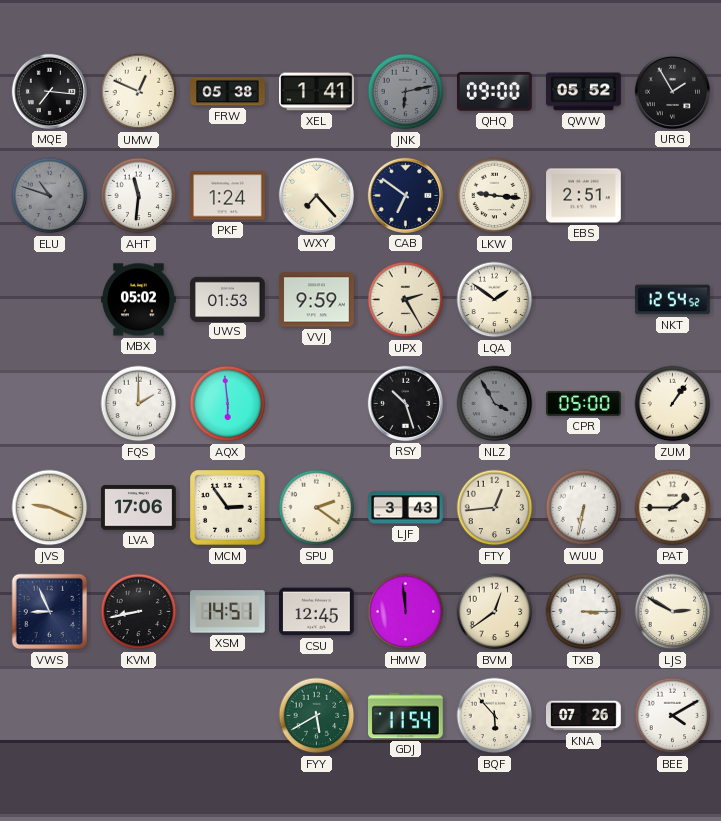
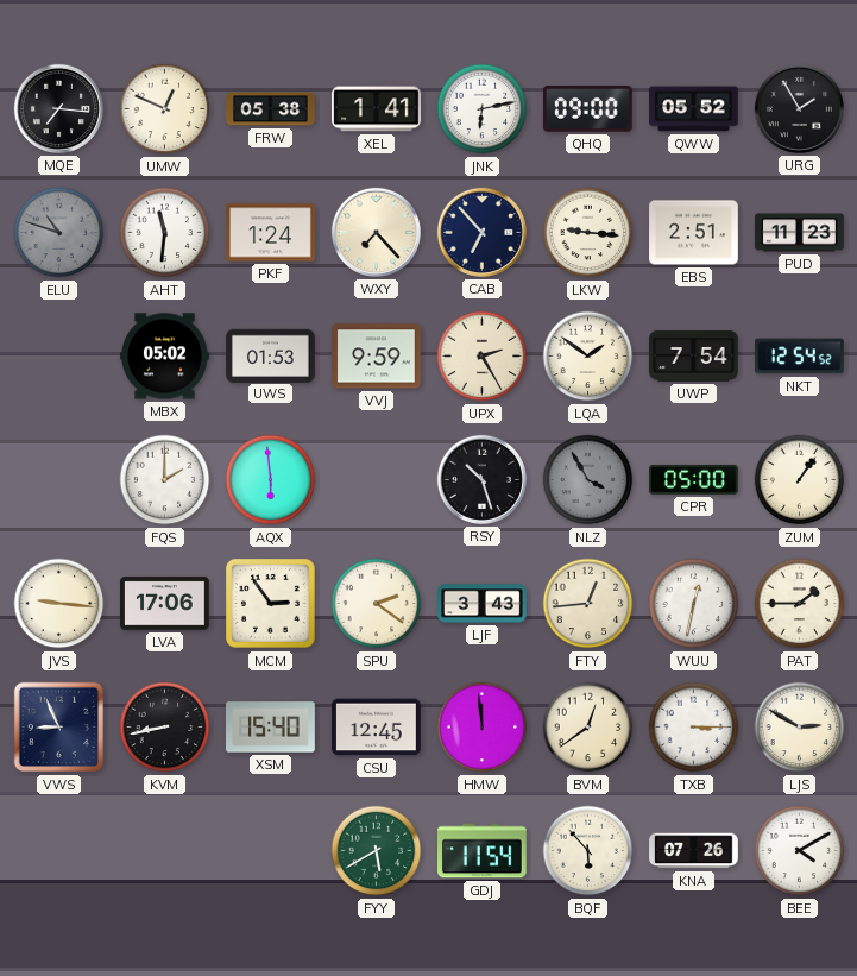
JNK dial: grey -> white
CAB: 6:51 -> 6:53
PUD: none -> 11:23
UWP: none -> 7:54
JVS: 9:19 -> 9:16
WUU: 6:32 -> 12:32
XSM: 14:51 -> 15:40
